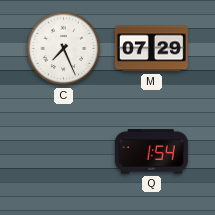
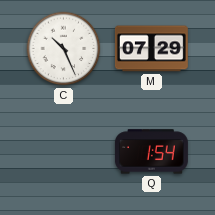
C: 7:26 -> 10:26
